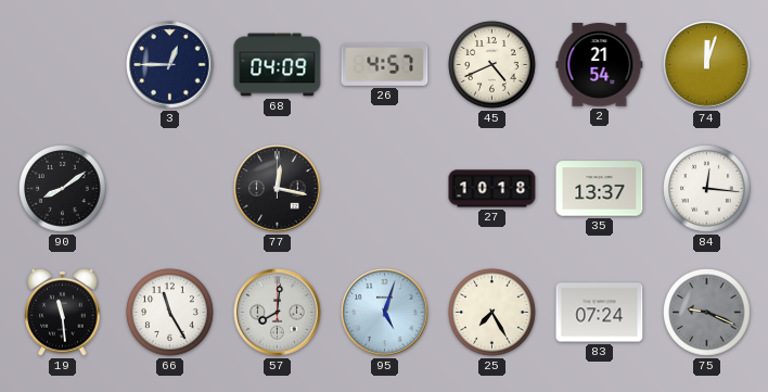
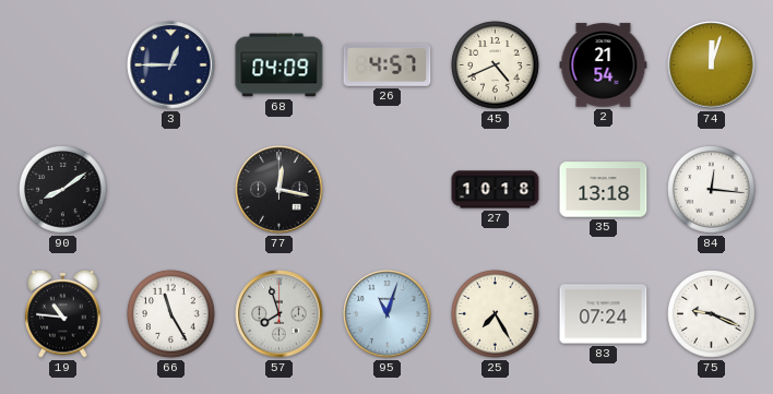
35: 13:37 -> 13:18
19: 11:29 -> 10:46
57: 8:01 -> 7:57
95: 5:03 -> 11:03
75 dial: grey -> white
